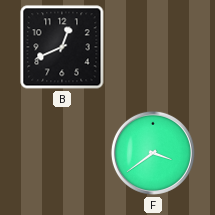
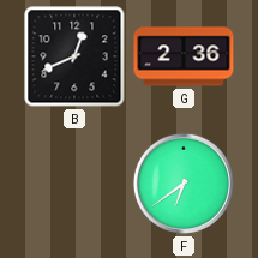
G: none -> 2:36
F: 3:39 -> 6:39
